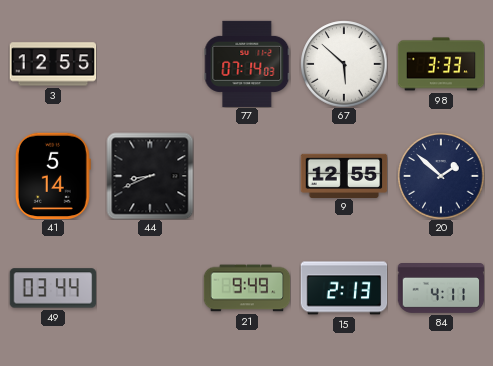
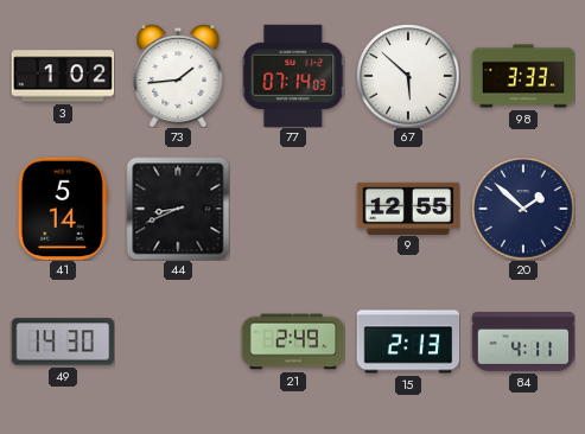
3: 12:55 -> 1:02
73: none -> 1:44
49: 03:44 -> 14:30
21: 9:49 -> 2:49
